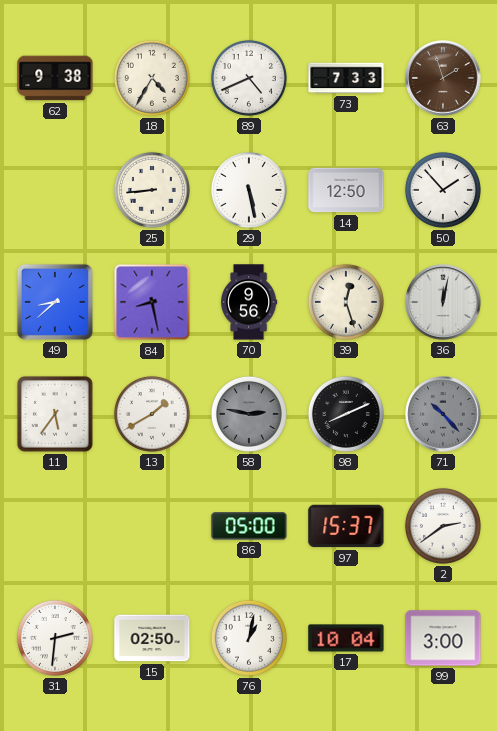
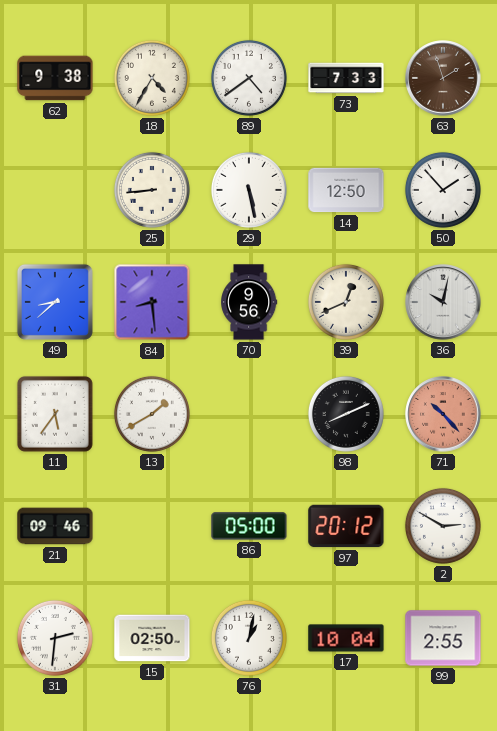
89: 4:41 -> 4:39
84: 8:28 -> 8:29
39: 12:27 -> 12:41
36: 12:02 -> 10:02
58: 2:47 -> none
71 dial: grey -> salmon
21: none -> 09:46
97: 15:37 -> 20:12
2: 2:39 -> 2:50
99: 3:00 -> 2:55
